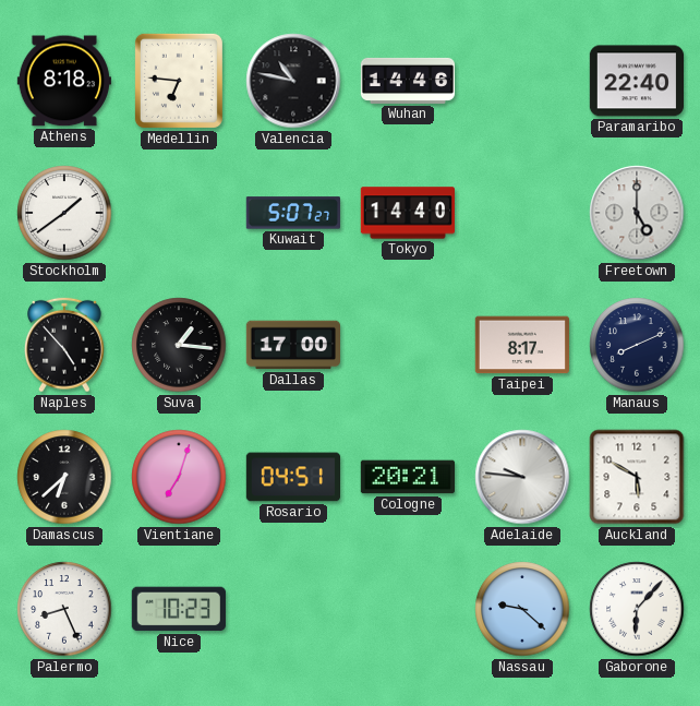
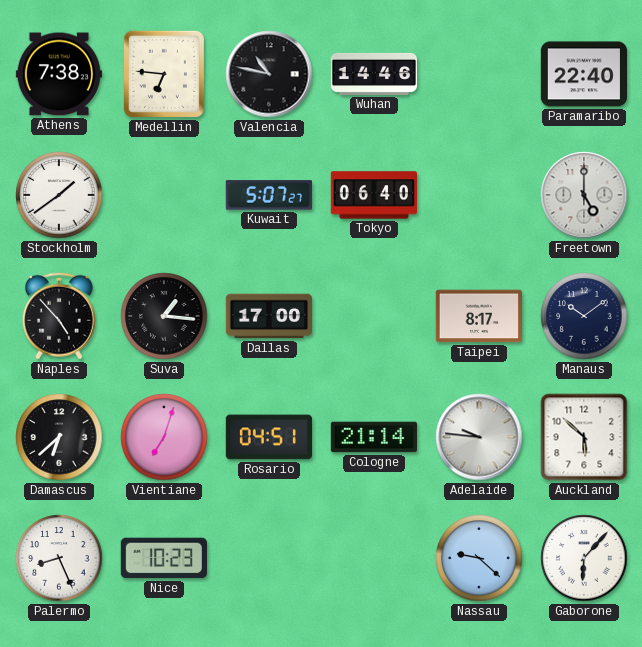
Athens: 8:18 -> 7:38
Tokyo: 14:40 -> 06:40
Manaus: 8:11 -> 10:09
Cologne: 20:21 -> 21:14
Auckland: 5:50 -> 5:52
